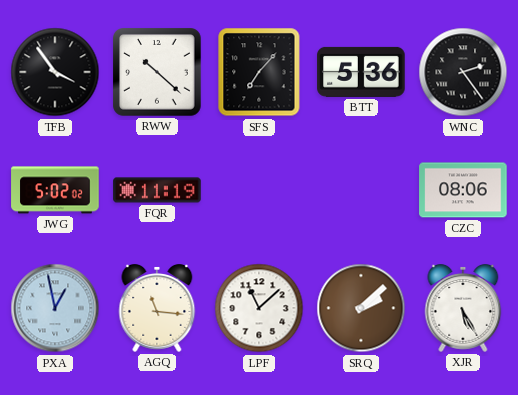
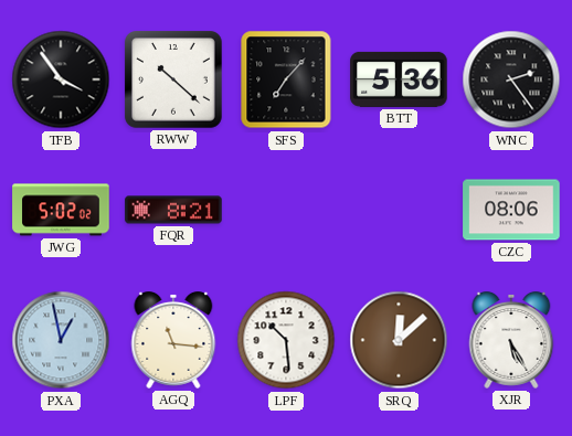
FQR: 11:19 -> 8:21
LPF: 11:08 -> 10:29
SRQ: 2:08 -> 12:08
